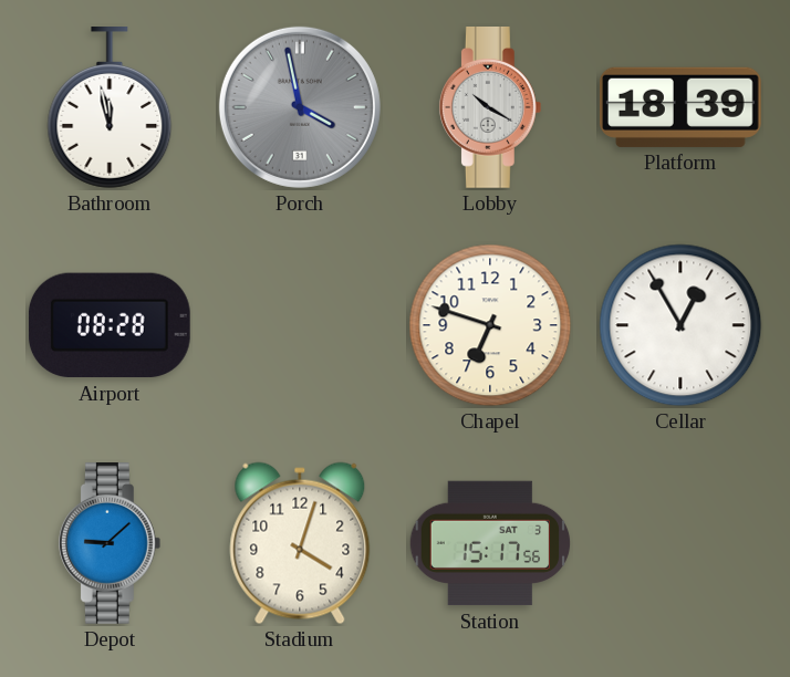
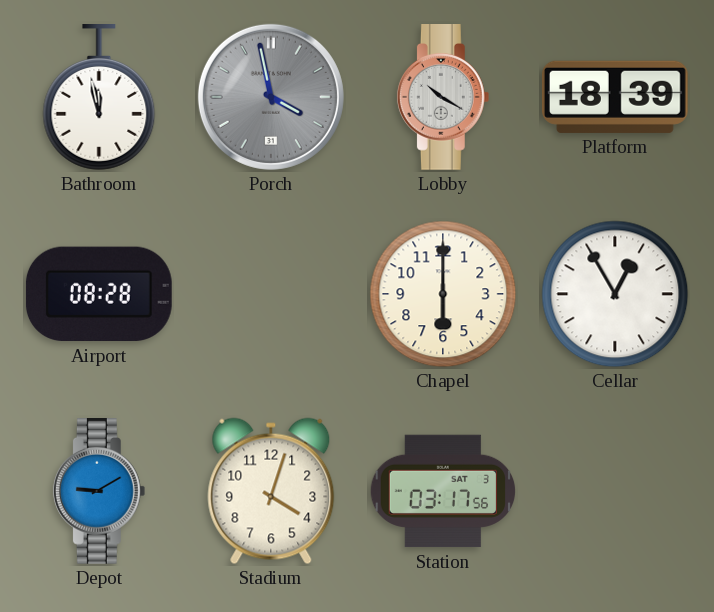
Chapel: 6:48 -> 6:00
Depot: 9:08 -> 9:10
Station: 15:17 -> 03:17
